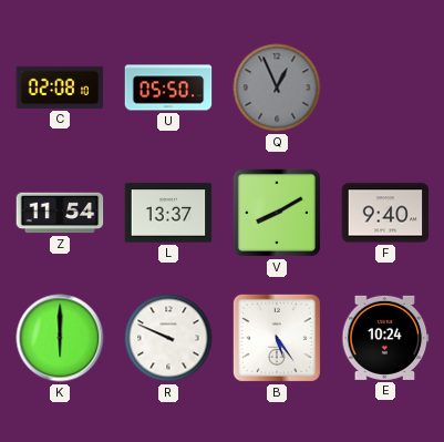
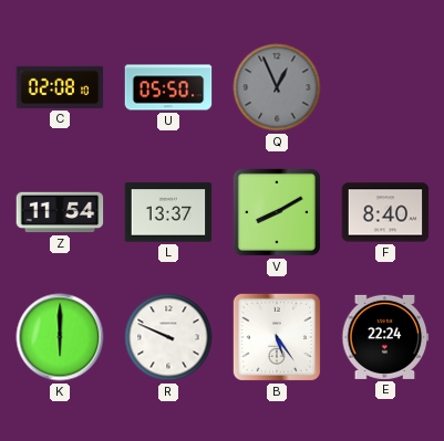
F: 9:40 -> 8:40
E: 10:24 -> 22:24
